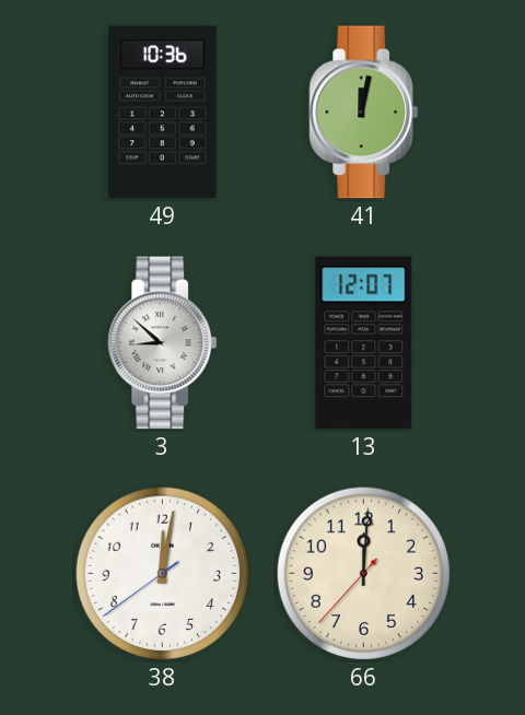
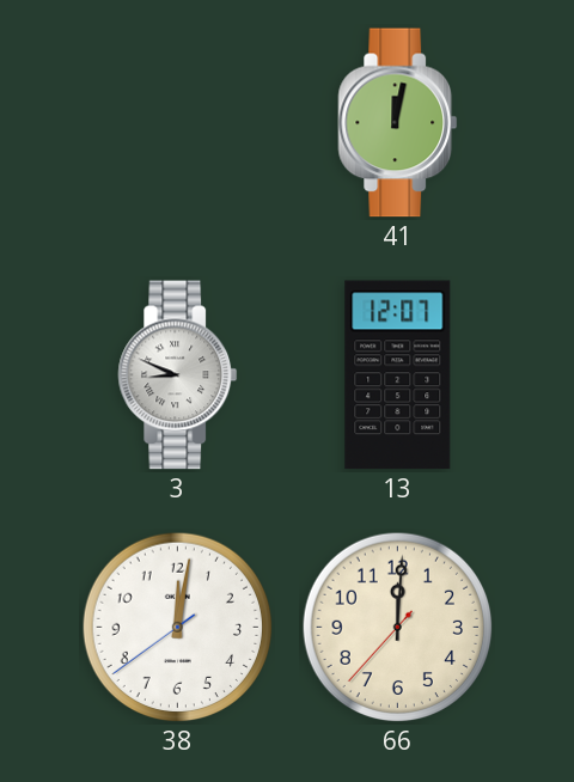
49: 10:36 -> none
3: 8:52 -> 8:49
